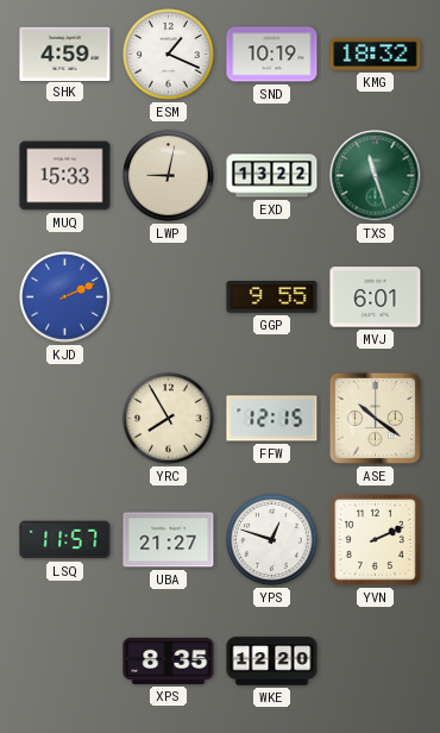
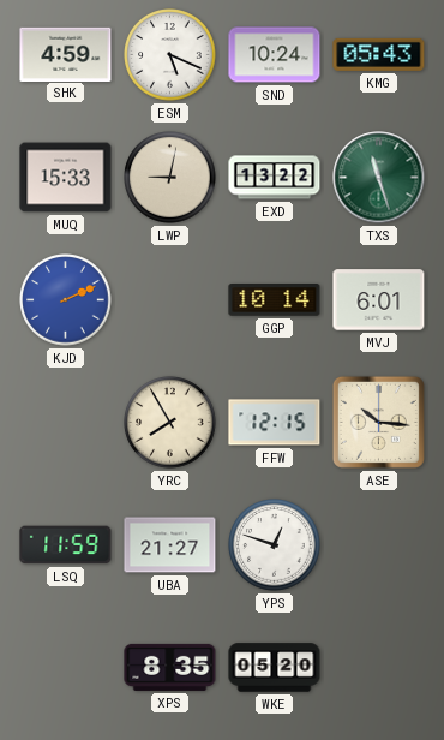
ESM: 1:19 -> 5:19
SND: 10:19 -> 10:24
KMG: 18:32 -> 05:43
GGP: 9:55 -> 10:14
ASE: 10:21 -> 10:16
LSQ: 11:57 -> 11:59
YVN: 2:11 -> none
WKE: 12:20 -> 05:20
